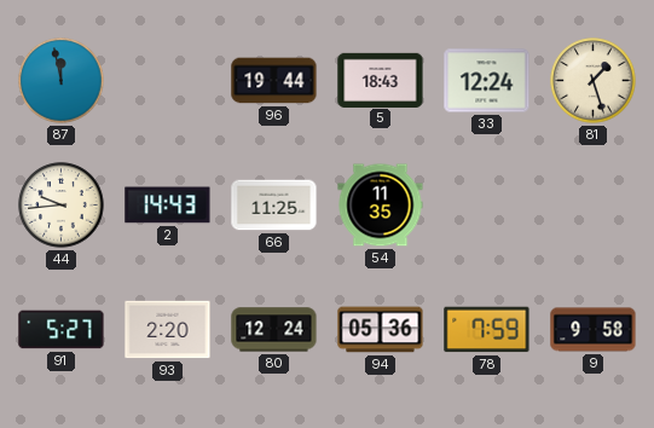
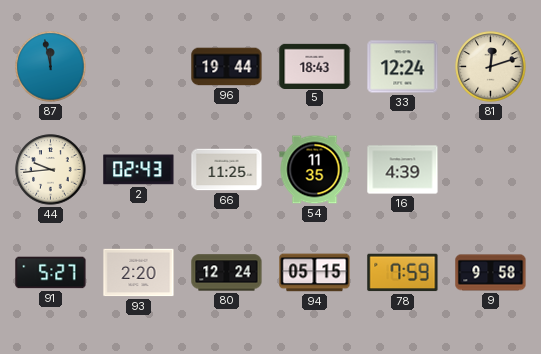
81: 1:27 -> 12:12
2: 14:43 -> 02:43
16: none -> 4:39
94: 05:36 -> 05:15
